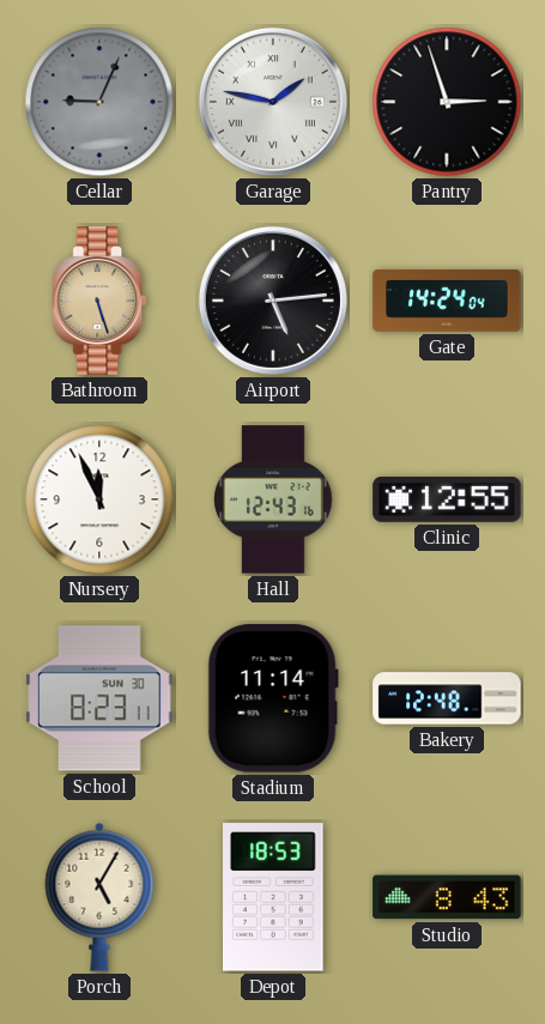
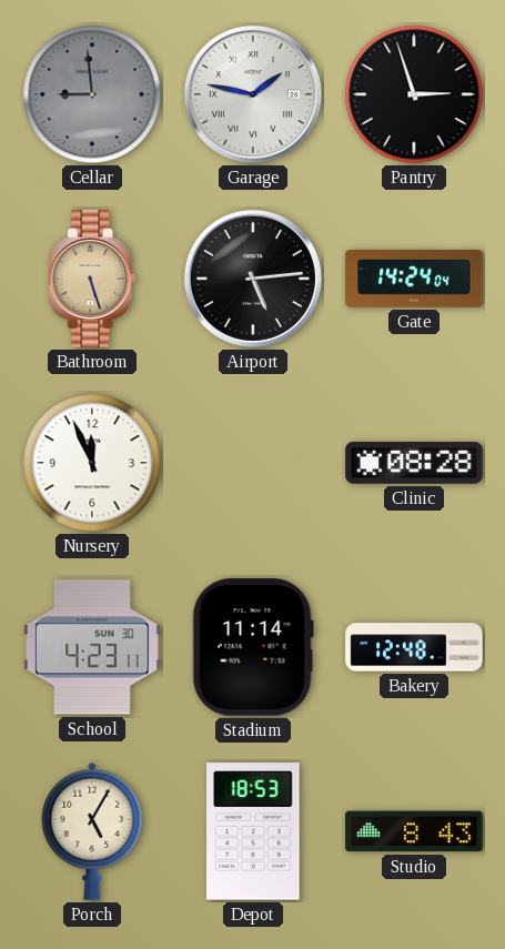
Cellar: 9:04 -> 8:59
Hall: 12:43 -> none
Clinic: 12:55 -> 08:28
School: 8:23 -> 4:23
